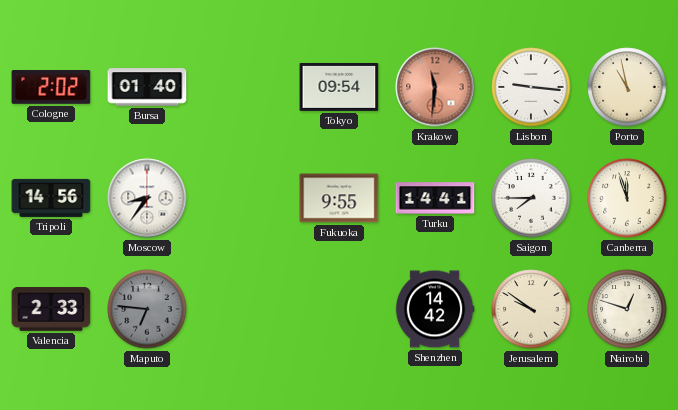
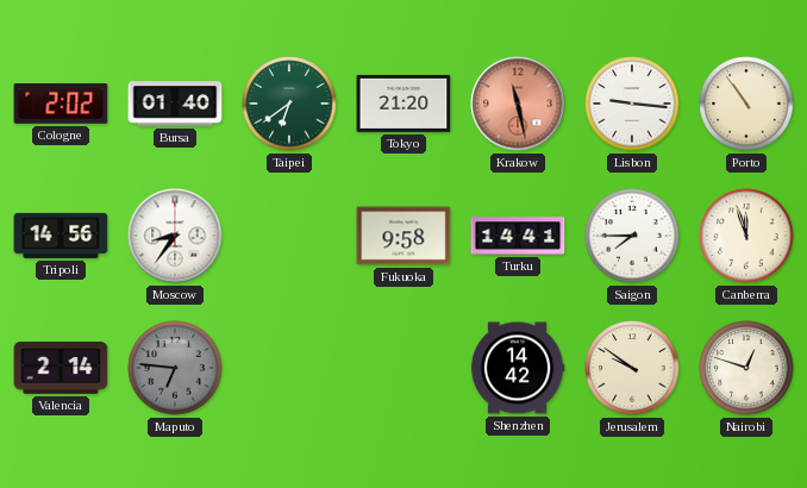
Taipei: none -> 6:39
Tokyo: 09:54 -> 21:20
Krakow: 11:31 -> 11:28
Porto: 10:58 -> 10:54
Fukuoka: 9:55 -> 9:58
Valencia: 2:33 -> 2:14
